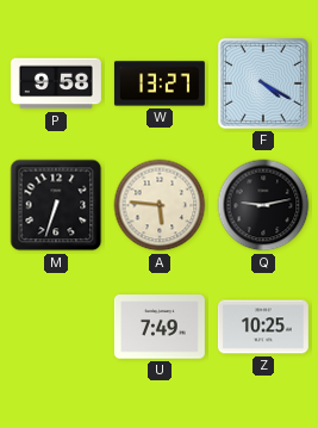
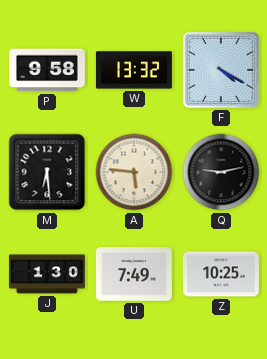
W: 13:27 -> 13:32
M: 6:33 -> 6:29
J: none -> 1:30
